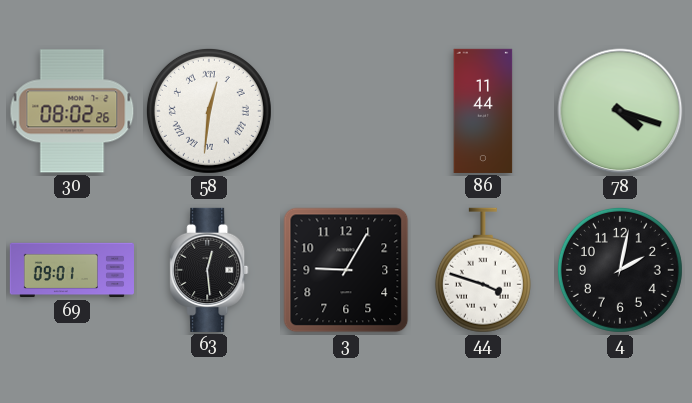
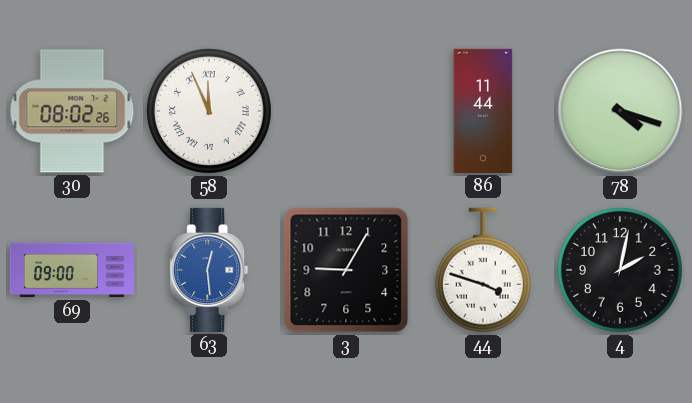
58: 12:31 -> 11:56
69: 09:01 -> 09:00
63 dial: black -> blue
